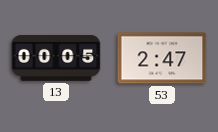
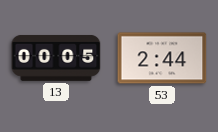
53: 2:47 -> 2:44
